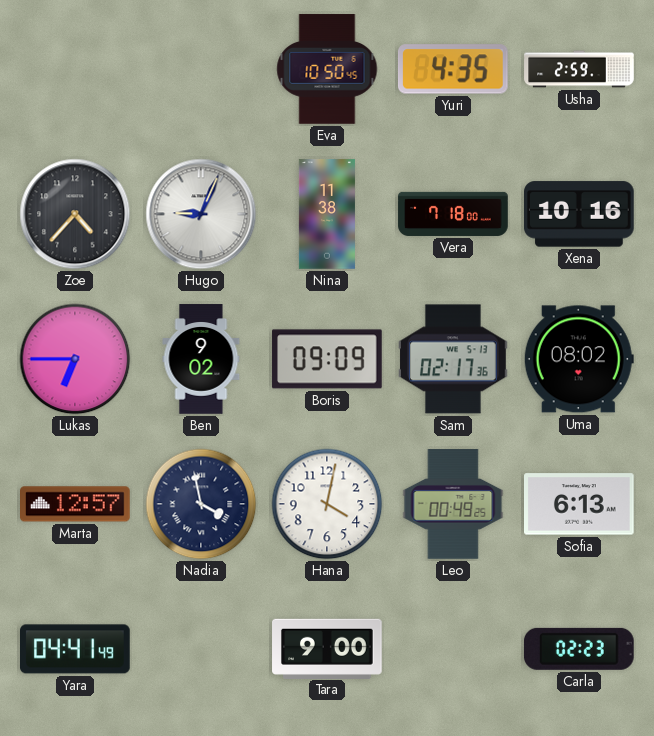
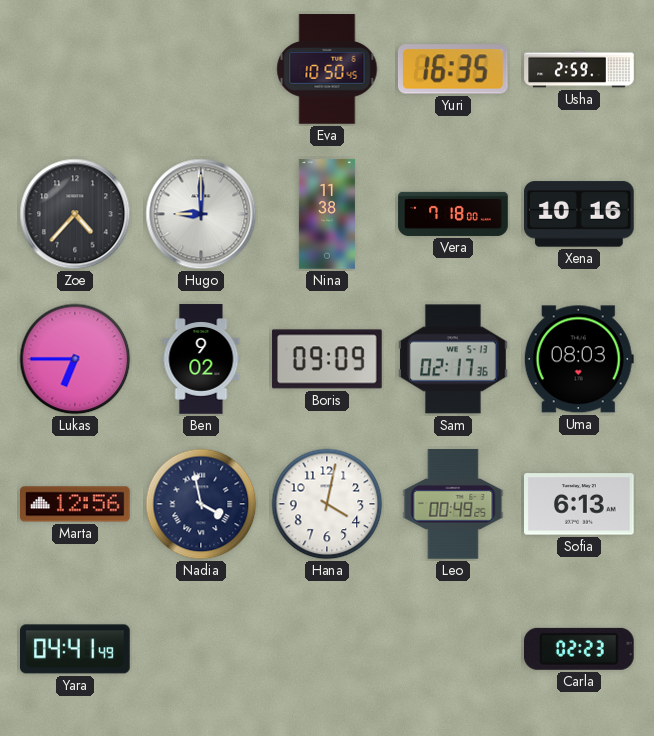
Yuri: 4:35 -> 16:35
Hugo: 9:04 -> 9:00
Uma: 08:02 -> 08:03
Marta: 12:57 -> 12:56
Tara: 9:00 -> none
